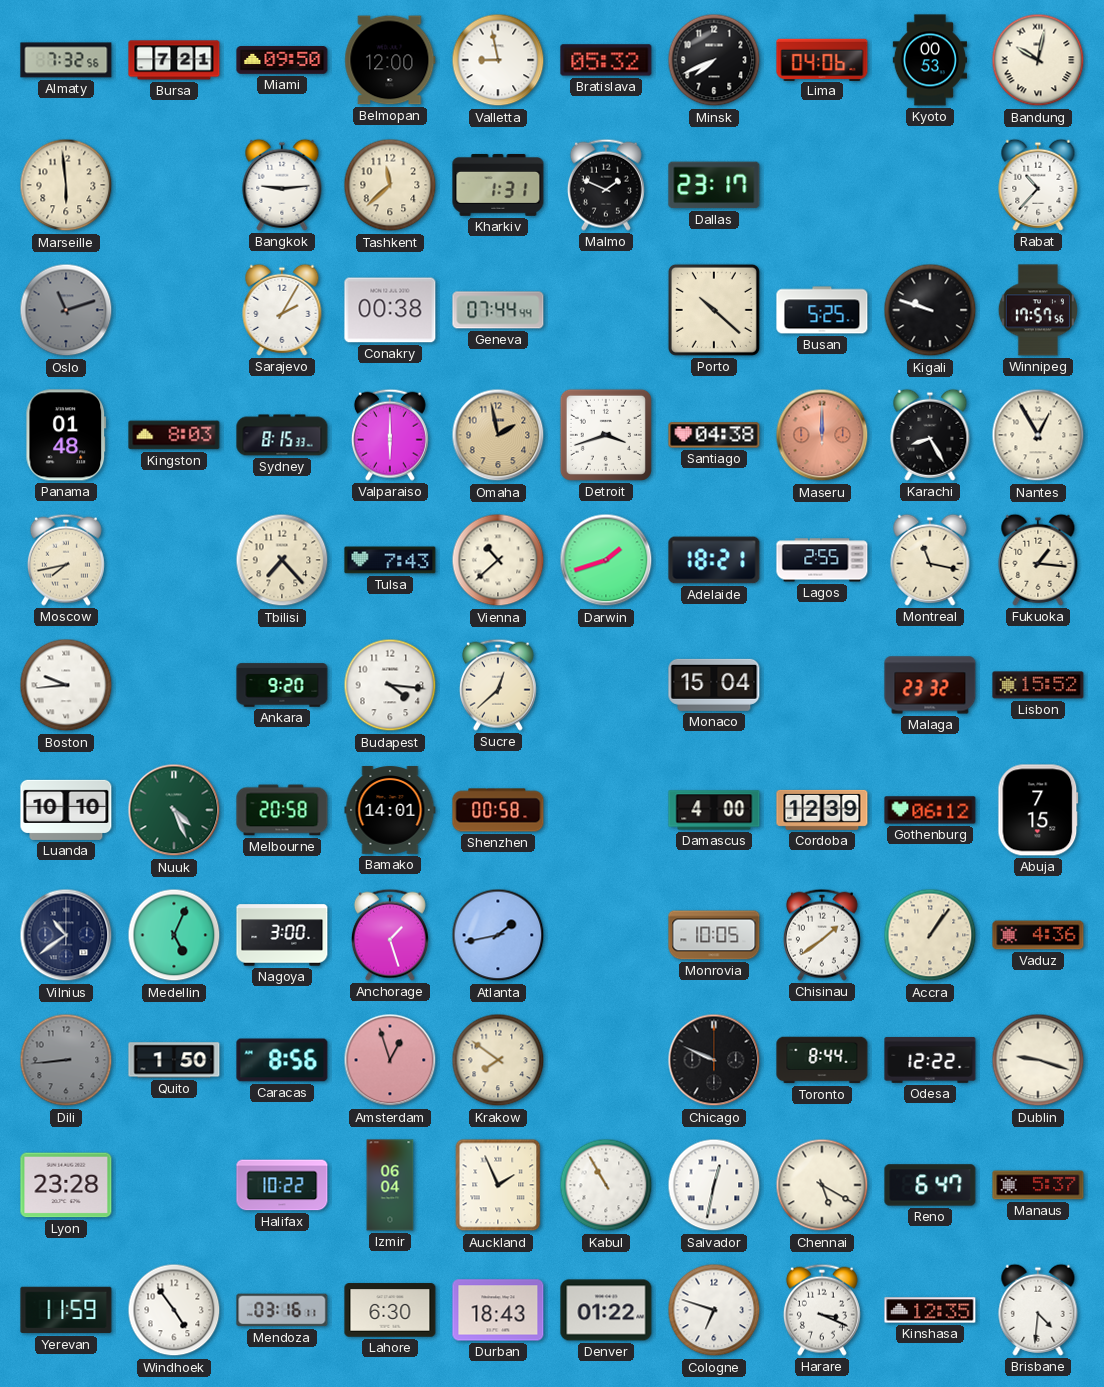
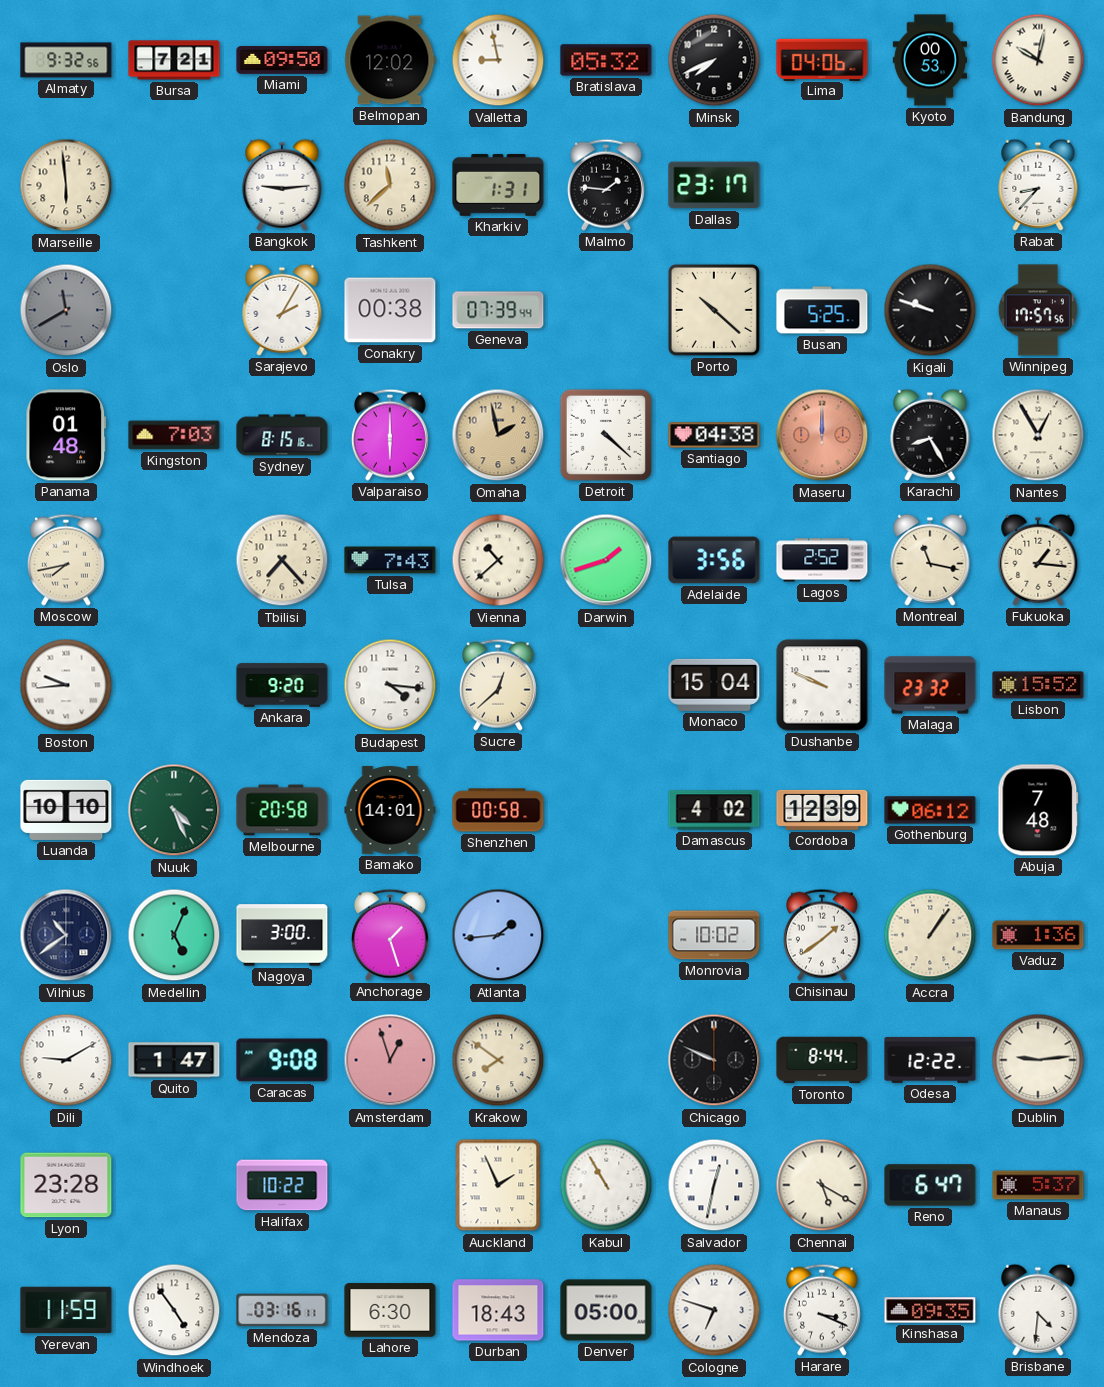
Almaty: 7:32 -> 9:32
Belmopan: 12:00 -> 12:02
Malmo: 1:49 -> 1:46
Rabat: 10:37 -> 8:37
Oslo: 11:12 -> 11:40
Geneva: 07:44 -> 07:39
Kingston: 8:03 -> 7:03
Sydney: 8:15:33 -> 8:15:16
Detroit: 3:42 -> 4:22
Adelaide: 18:21 -> 3:56
Lagos: 2:55 -> 2:52
Dushanbe: none -> 9:49
Damascus: 4:00 -> 4:02
Abuja: 7:15 -> 7:48
Atlanta: 1:43 -> 1:44
Monrovia: 10:05 -> 10:02
Vaduz: 4:36 -> 1:36
Dili: 8:44 -> 9:10
Dili dial: grey -> white
Quito: 1:50 -> 1:47
Caracas: 8:56 -> 9:08
Dublin: 9:18 -> 9:14
Izmir: 06:04 -> none
Denver: 01:22 -> 05:00
Kinshasa: 12:35 -> 09:35
